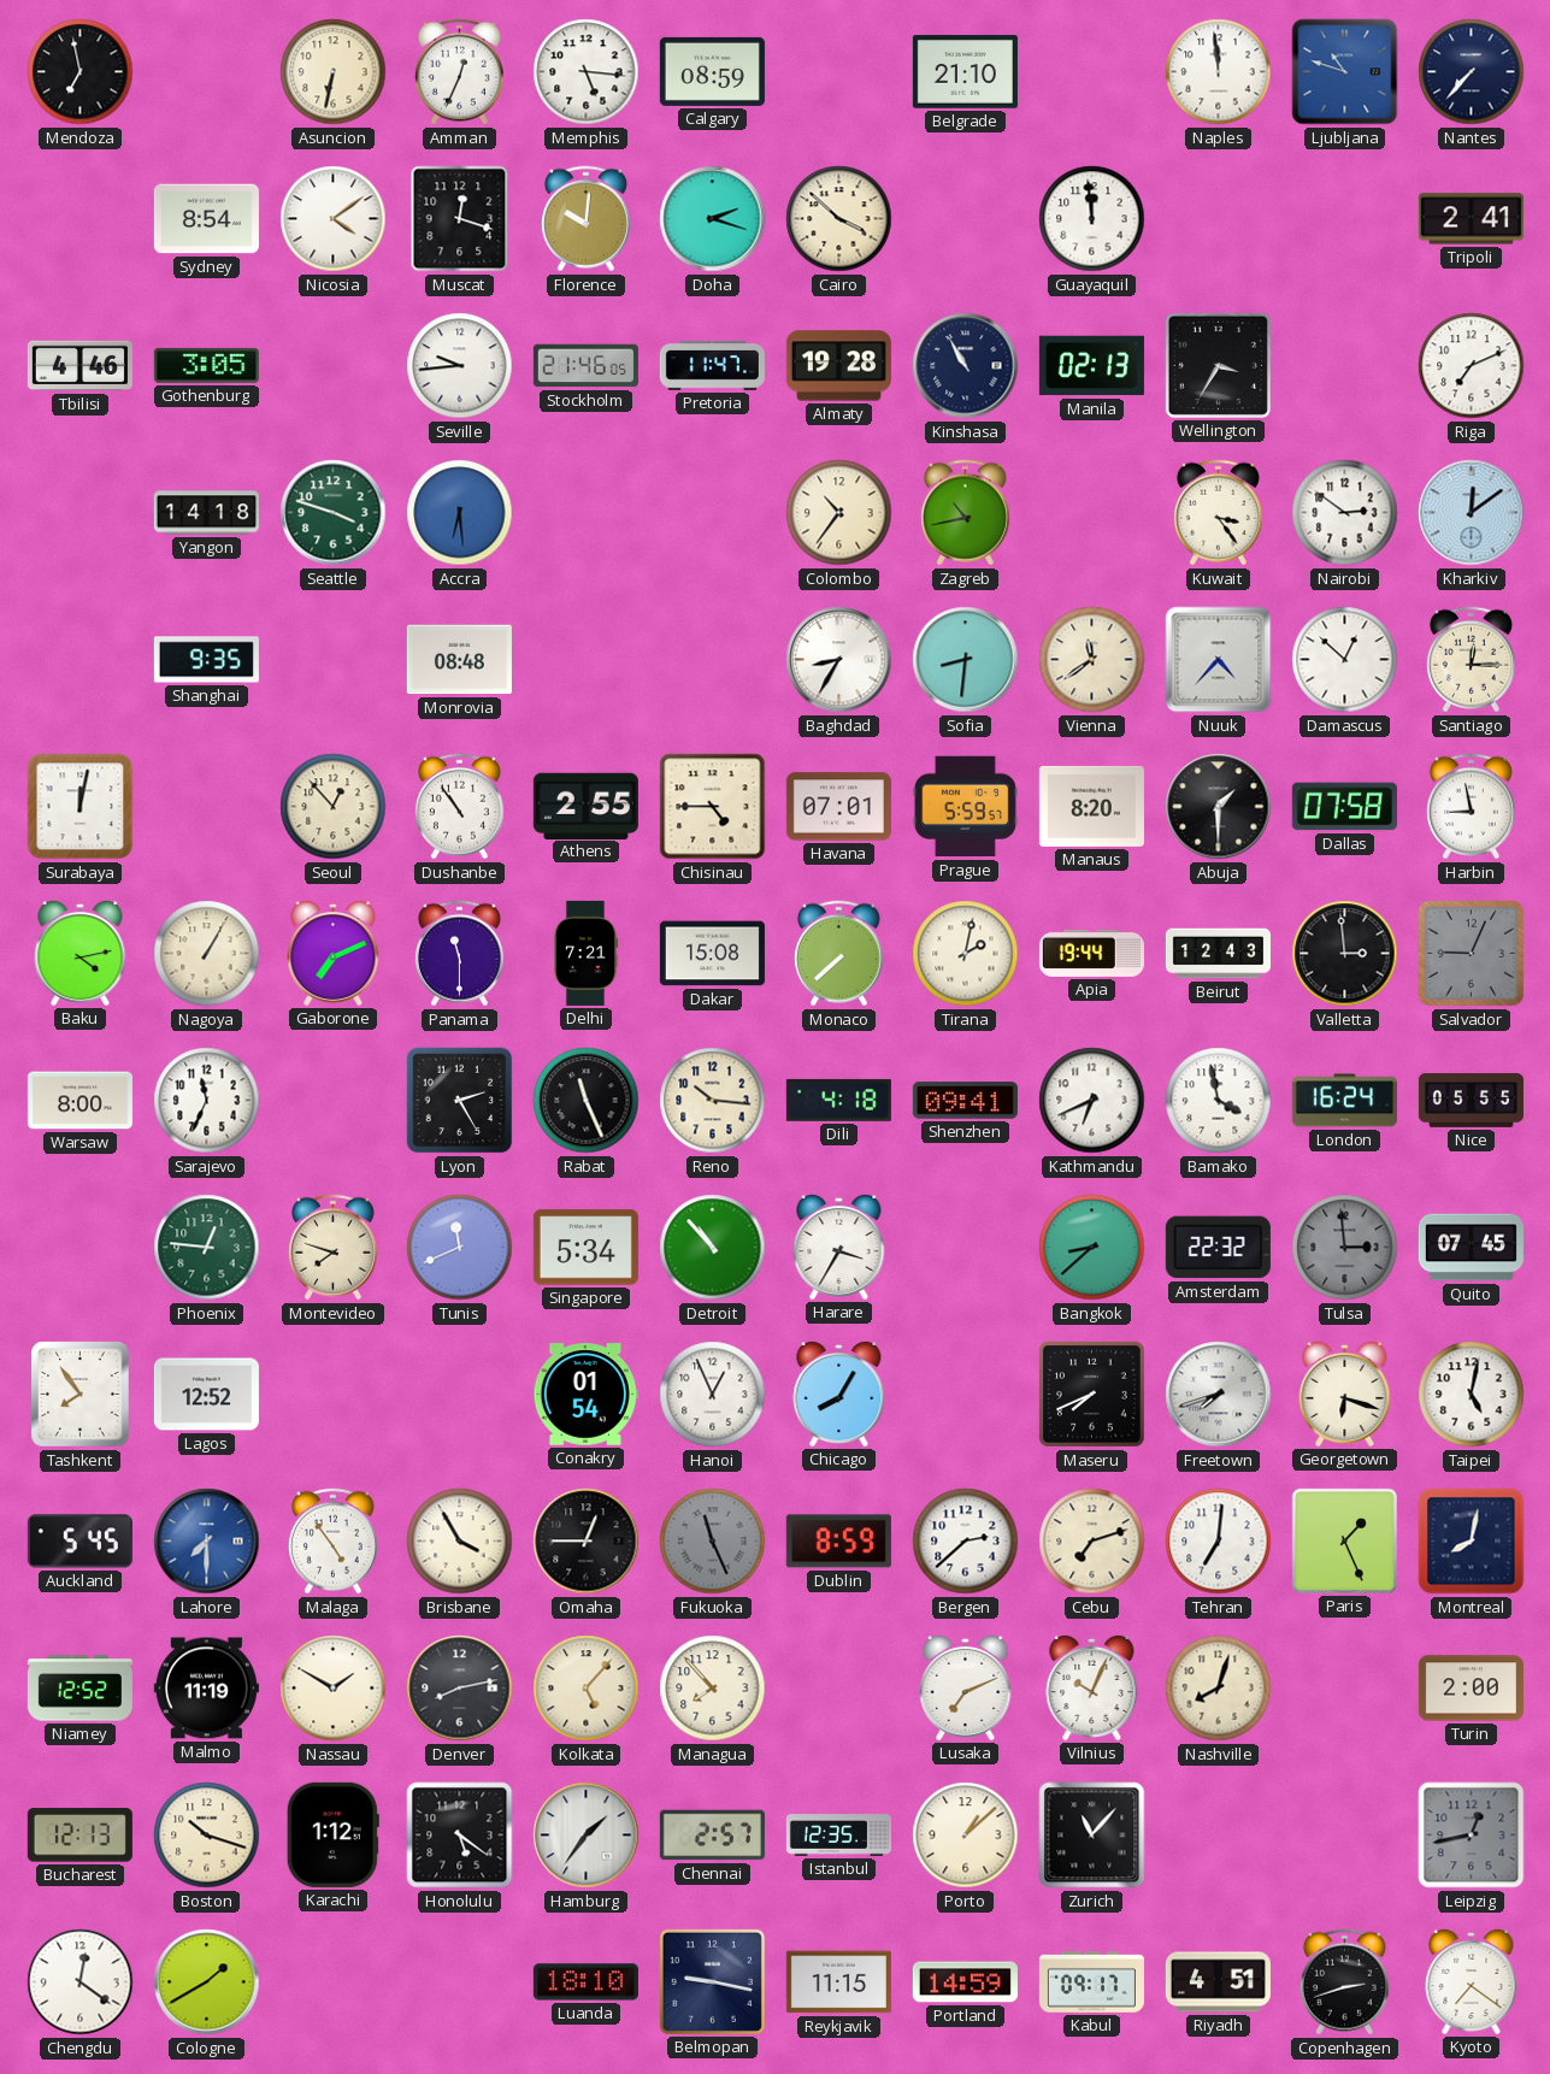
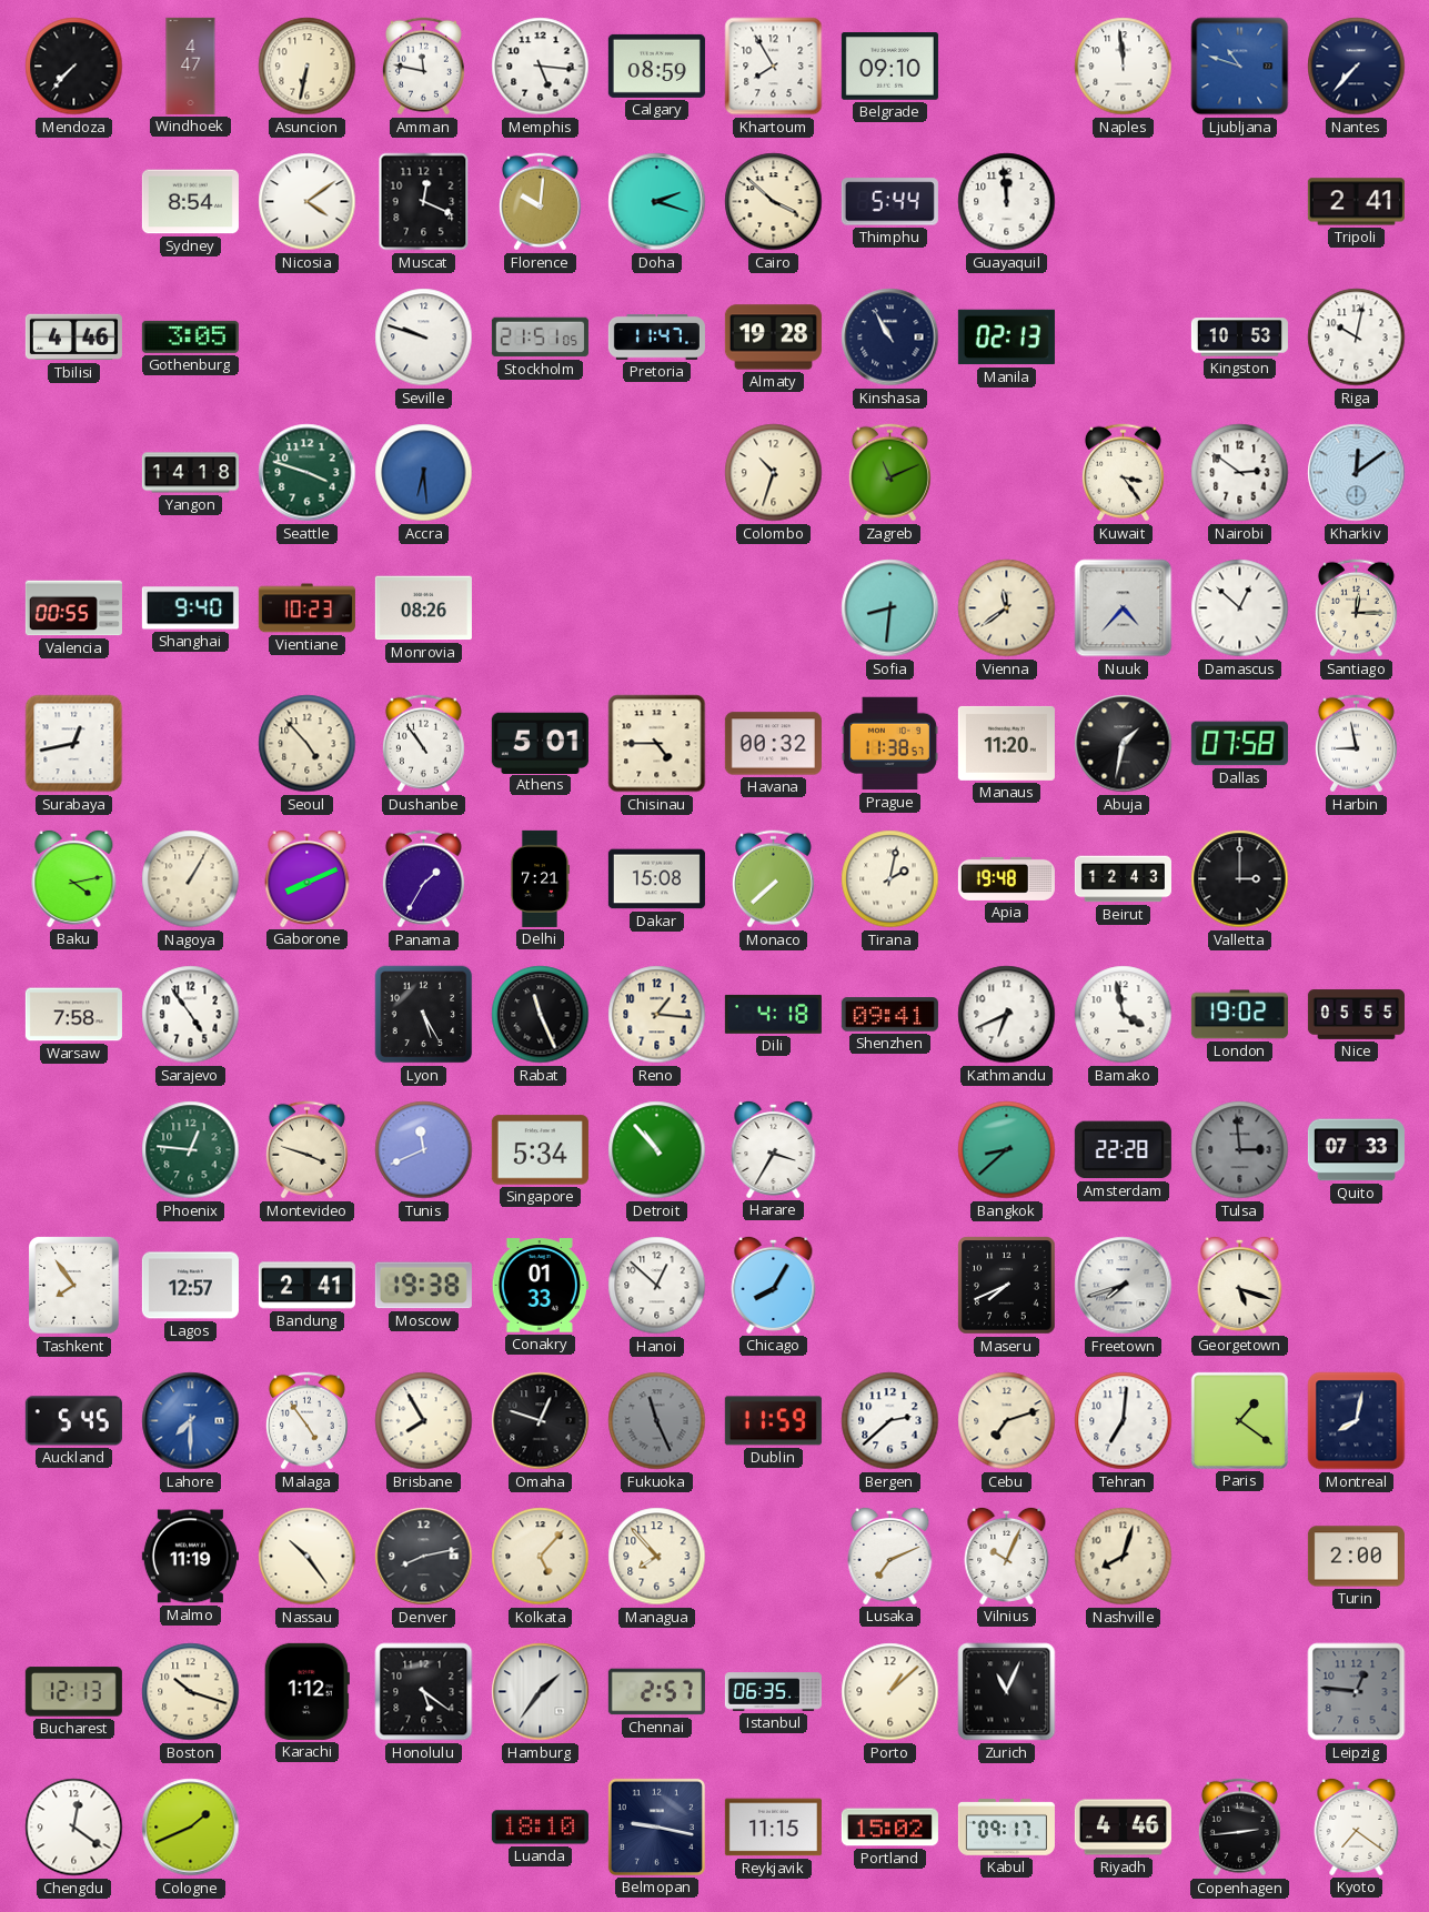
Mendoza: 6:58 -> 7:37
Windhoek: none -> 4:47
Amman: 12:34 -> 11:47
Khartoum: none -> 7:55
Belgrade: 21:10 -> 09:10
Muscat: 12:18 -> 12:19
Thimphu: none -> 5:44
Seville: 9:44 -> 9:48
Stockholm: 21:46 -> 21:51
Wellington: 3:35 -> none
Kingston: none -> 10:53
Riga: 7:11 -> 10:02
Colombo: 10:36 -> 10:33
Zagreb: 10:43 -> 11:11
Valencia: none -> 00:55
Shanghai: 9:35 -> 9:40
Vientiane: none -> 10:23
Monrovia: 08:48 -> 08:26
Baghdad: 8:35 -> none
Surabaya: 12:02 -> 12:43
Seoul: 12:53 -> 4:53
Athens: 2:55 -> 5:01
Havana: 07:01 -> 00:32
Prague: 5:59 -> 11:38
Manaus: 8:20 -> 11:20
Abuja: 1:30 -> 1:32
Gaborone: 7:11 -> 8:11
Panama: 11:30 -> 1:35
Apia: 19:44 -> 19:48
Valletta: 2:59 -> 3:00
Salvador: 9:04 -> none
Warsaw: 8:00 -> 7:58
Sarajevo: 11:34 -> 4:54
Lyon: 2:25 -> 5:25
Reno: 10:16 -> 1:16
London: 16:24 -> 19:02
Montevideo: 7:48 -> 3:48
Amsterdam: 22:32 -> 22:28
Quito: 07:45 -> 07:33
Lagos: 12:52 -> 12:57
Bandung: none -> 2:41
Moscow: none -> 19:38
Conakry: 01:54 -> 01:33
Hanoi: 12:56 -> 12:52
Georgetown: 6:18 -> 5:18
Taipei: 5:02 -> none
Brisbane: 3:55 -> 7:55
Omaha: 12:45 -> 12:48
Dublin: 8:59 -> 11:59
Paris: 1:26 -> 1:21
Niamey: 12:52 -> none
Nassau: 1:50 -> 10:24
Istanbul: 12:35 -> 06:35
Zurich: 11:07 -> 11:04
Leipzig: 12:43 -> 12:46
Cologne: 1:40 -> 1:41
Portland: 14:59 -> 15:02
Riyadh: 4:51 -> 4:46
Copenhagen: 2:42 -> 2:44
